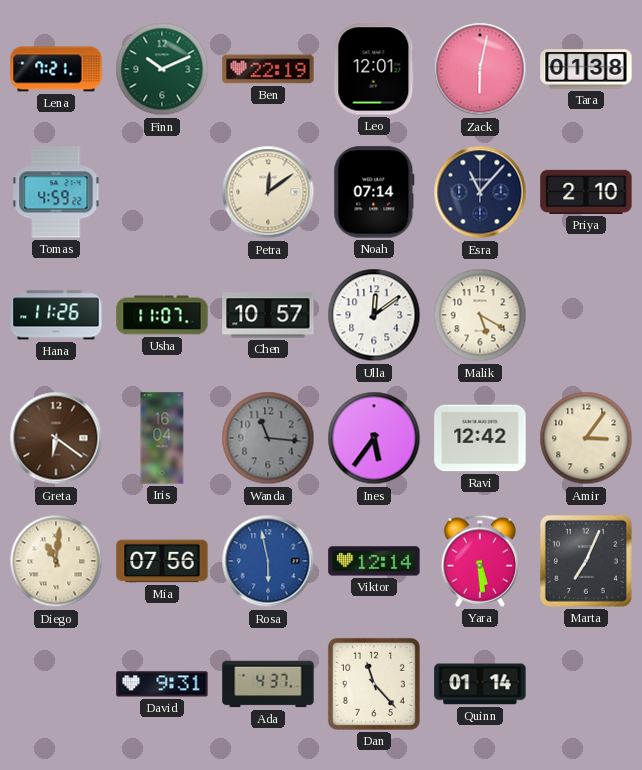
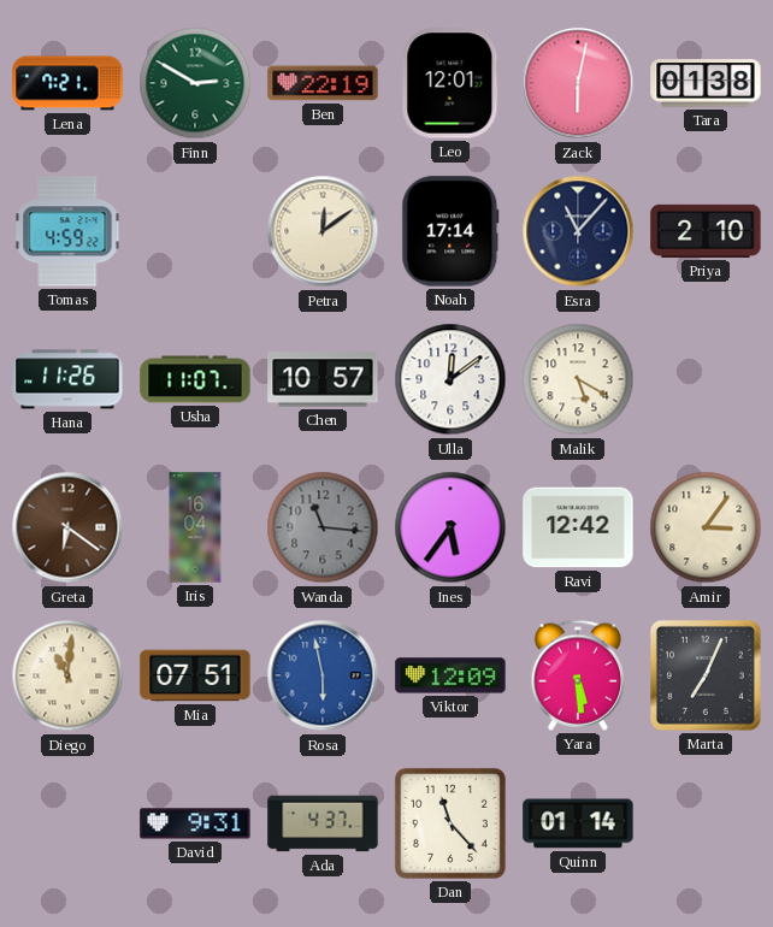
Finn: 10:11 -> 2:50
Noah: 07:14 -> 17:14
Mia: 07:56 -> 07:51
Viktor: 12:14 -> 12:09
